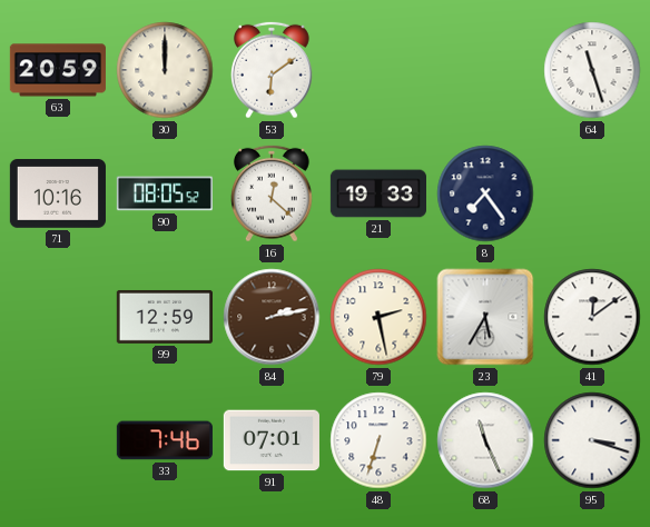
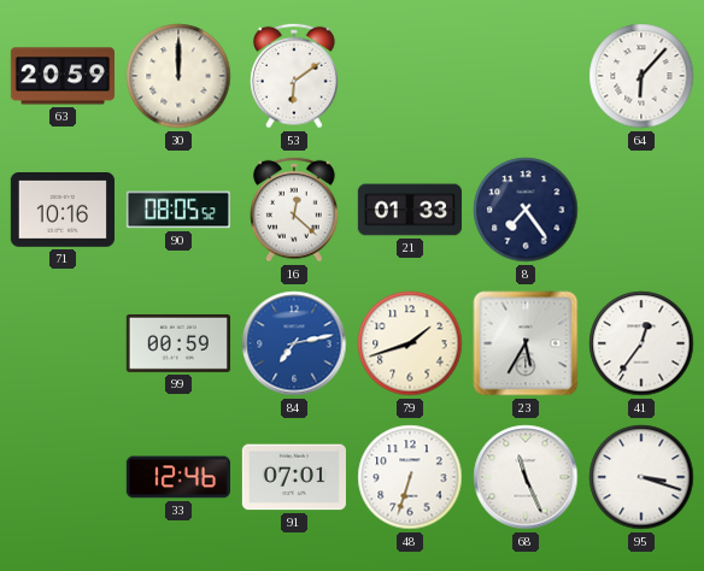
64: 11:27 -> 6:07
21: 19:33 -> 01:33
99: 12:59 -> 00:59
84: 2:13 -> 7:13
84 dial: brown -> blue
79: 2:28 -> 1:42
41: 12:09 -> 12:36
33: 7:46 -> 12:46
